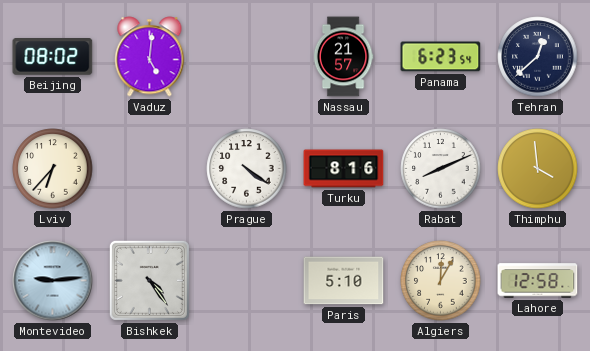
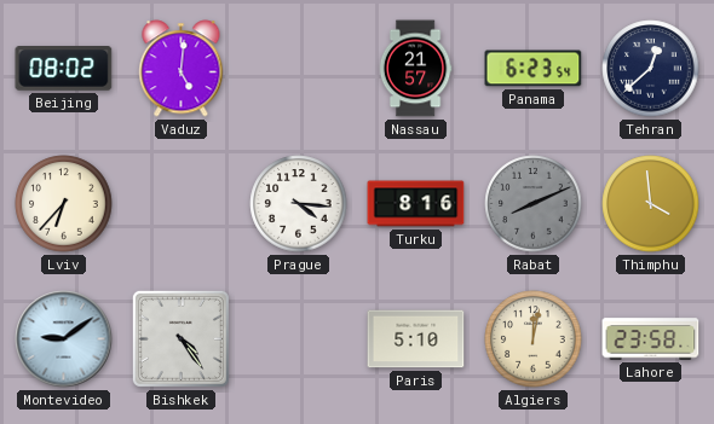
Prague: 4:21 -> 4:16
Rabat dial: white -> grey
Montevideo: 9:14 -> 9:09
Algiers: 12:05 -> 12:02
Lahore: 12:58 -> 23:58
